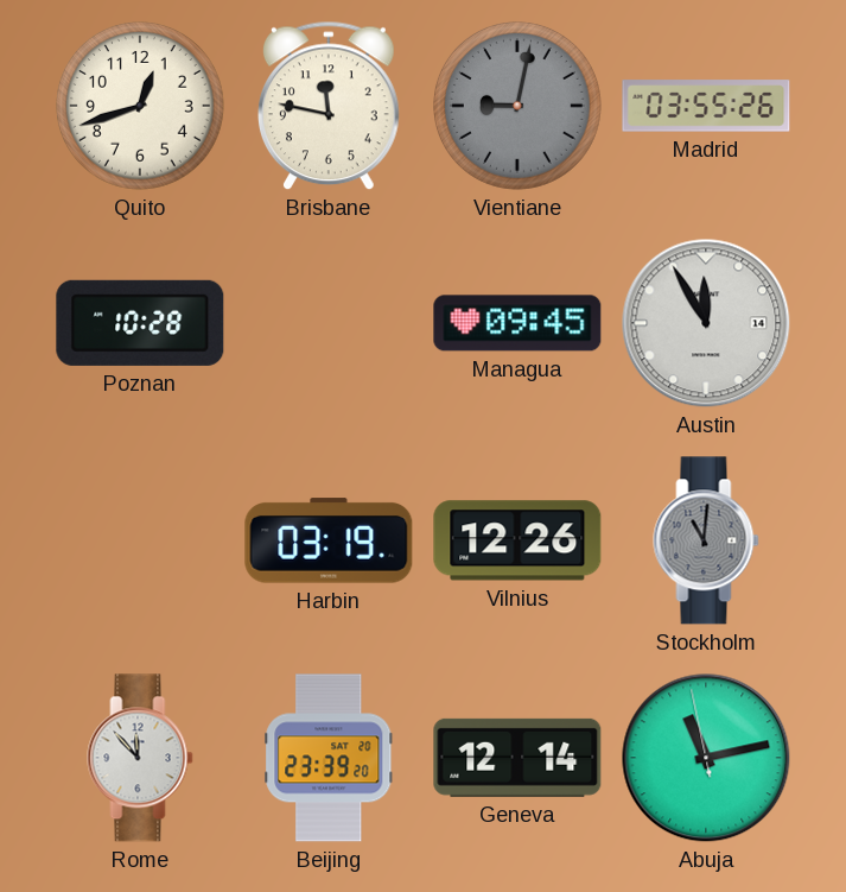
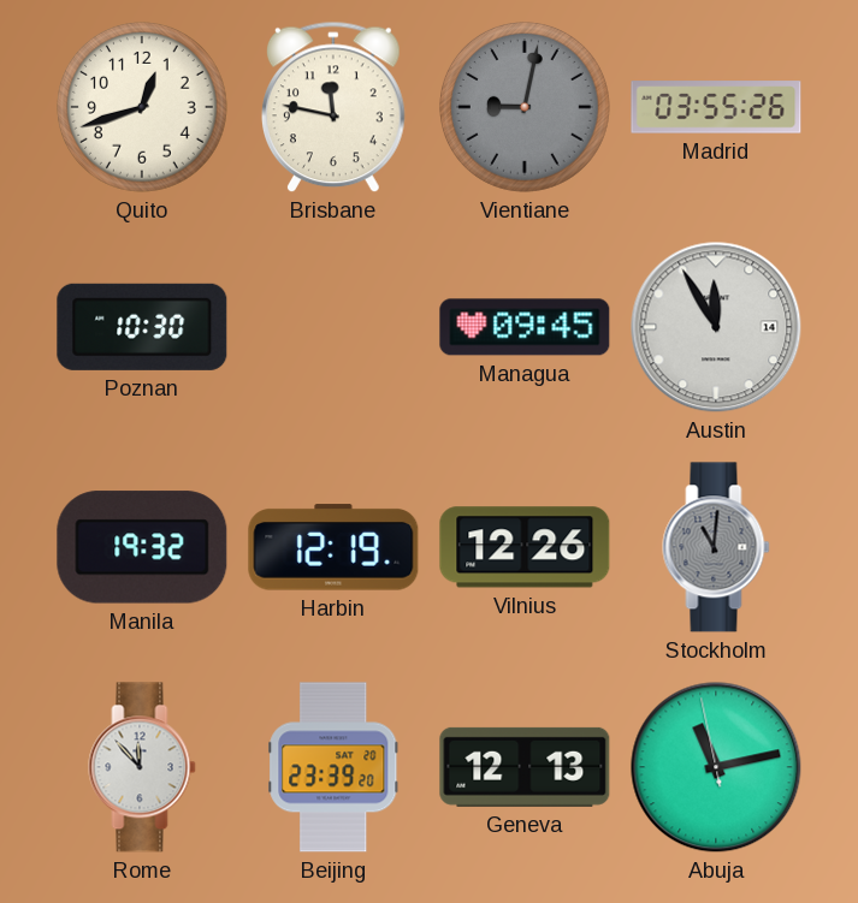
Poznan: 10:28 -> 10:30
Manila: none -> 19:32
Harbin: 03:19 -> 12:19
Geneva: 12:14 -> 12:13
